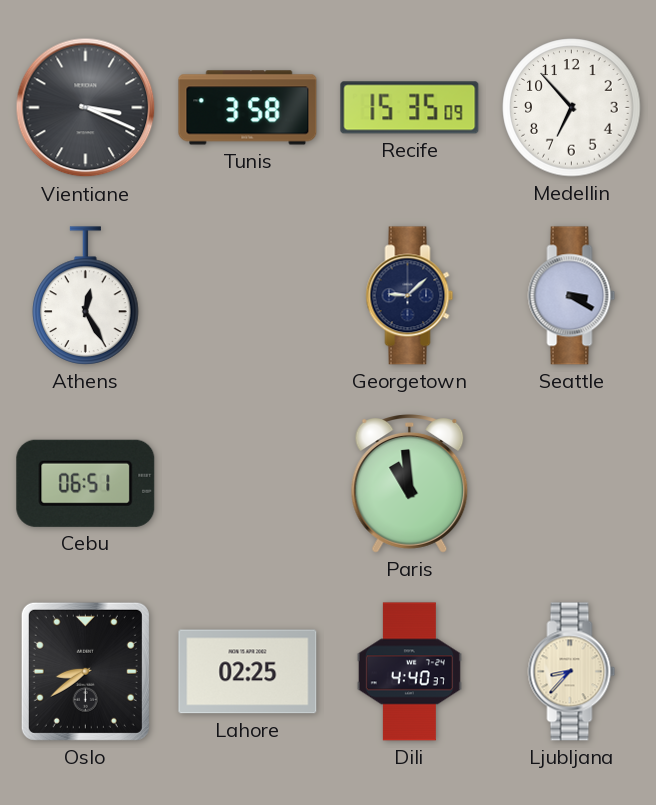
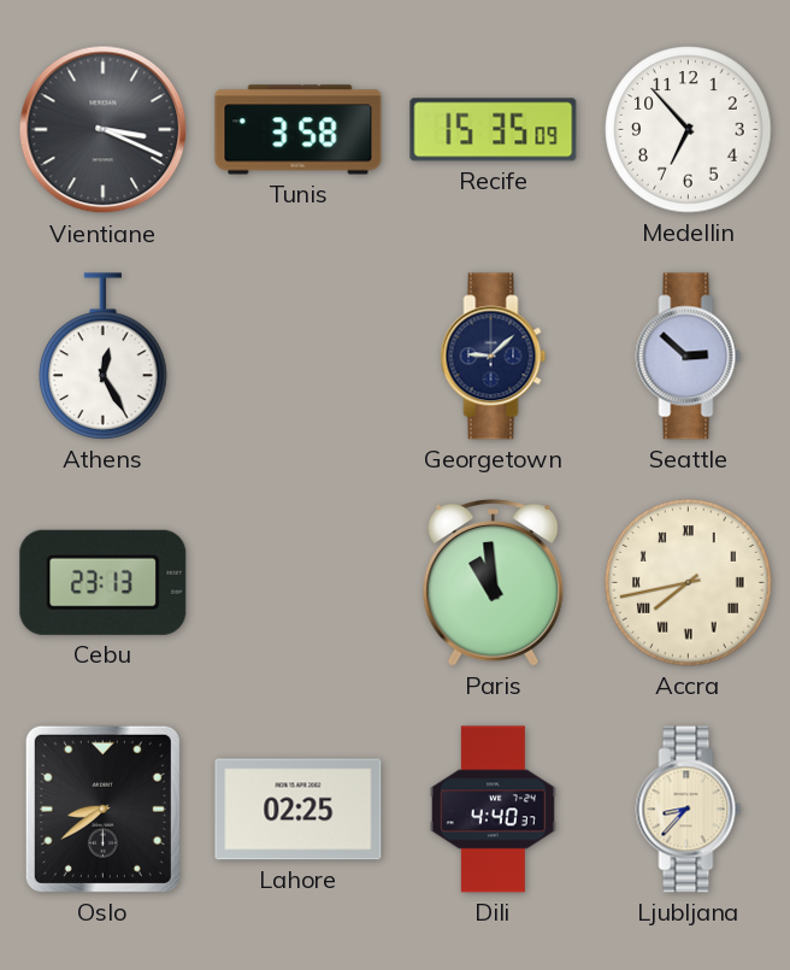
Seattle: 3:20 -> 2:52
Cebu: 06:51 -> 23:13
Accra: none -> 7:43
